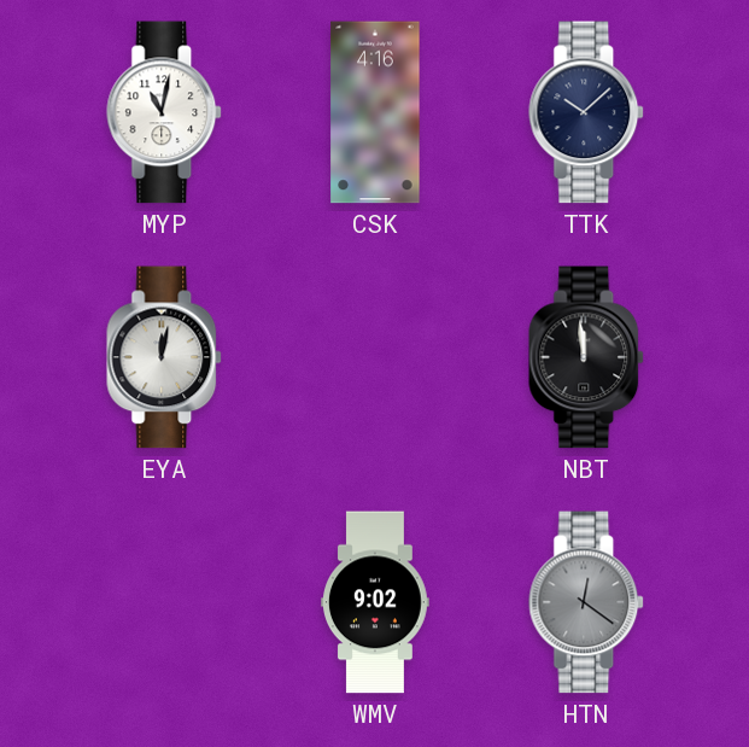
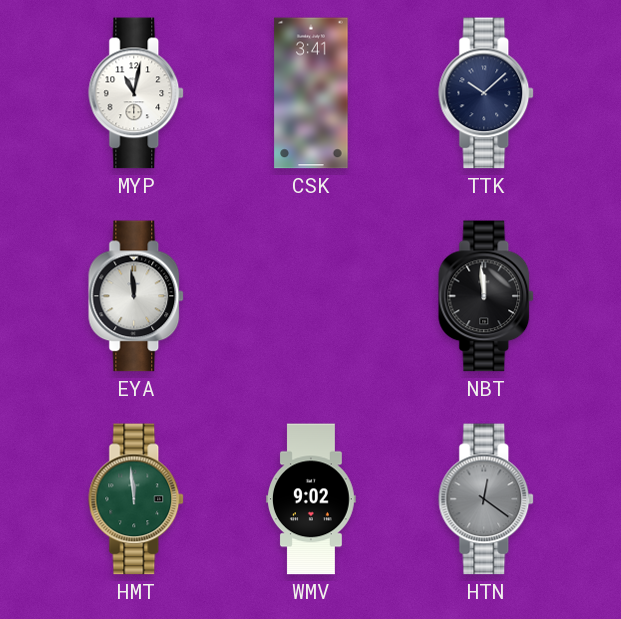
CSK: 4:16 -> 3:41
EYA: 12:02 -> 11:59
HMT: none -> 11:59
